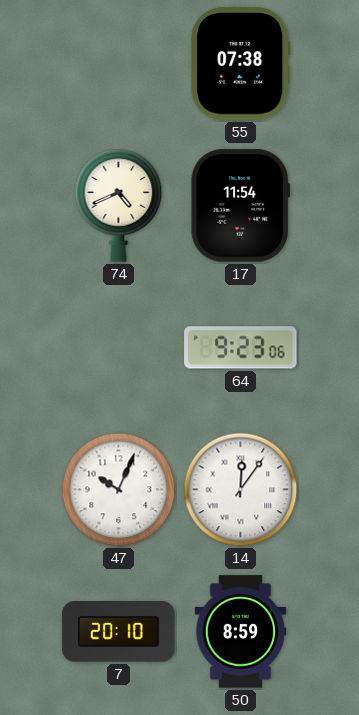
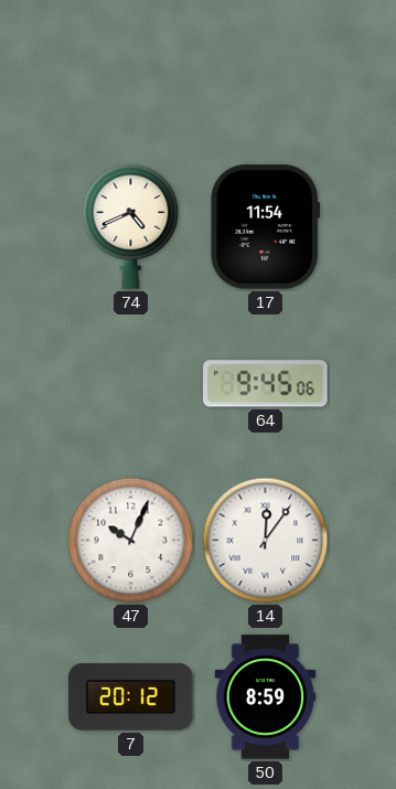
55: 07:38 -> none
64: 9:23 -> 9:45
7: 20:10 -> 20:12
